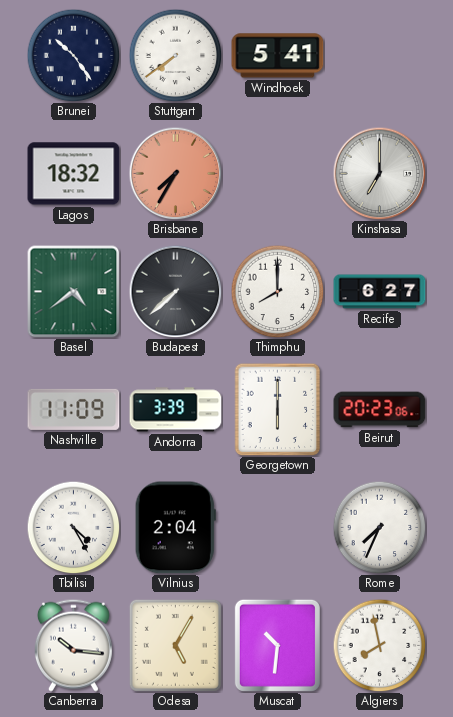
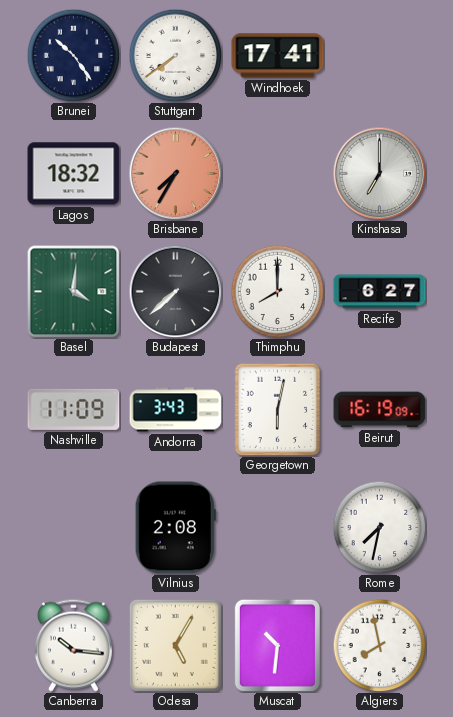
Windhoek: 5:41 -> 17:41
Basel: 4:39 -> 4:01
Andorra: 3:39 -> 3:43
Georgetown: 6:00 -> 6:02
Beirut: 20:23 -> 16:19
Tbilisi: 4:25 -> none
Vilnius: 2:04 -> 2:08
Rome: 7:34 -> 7:32
